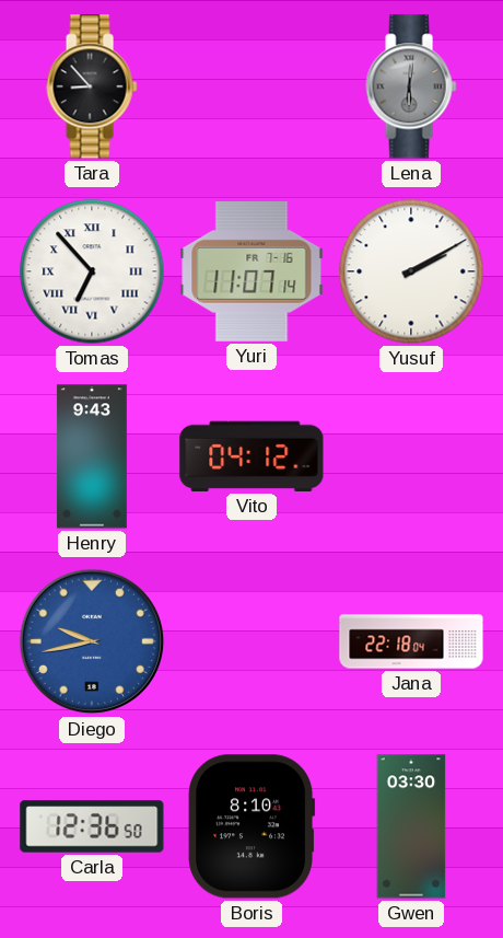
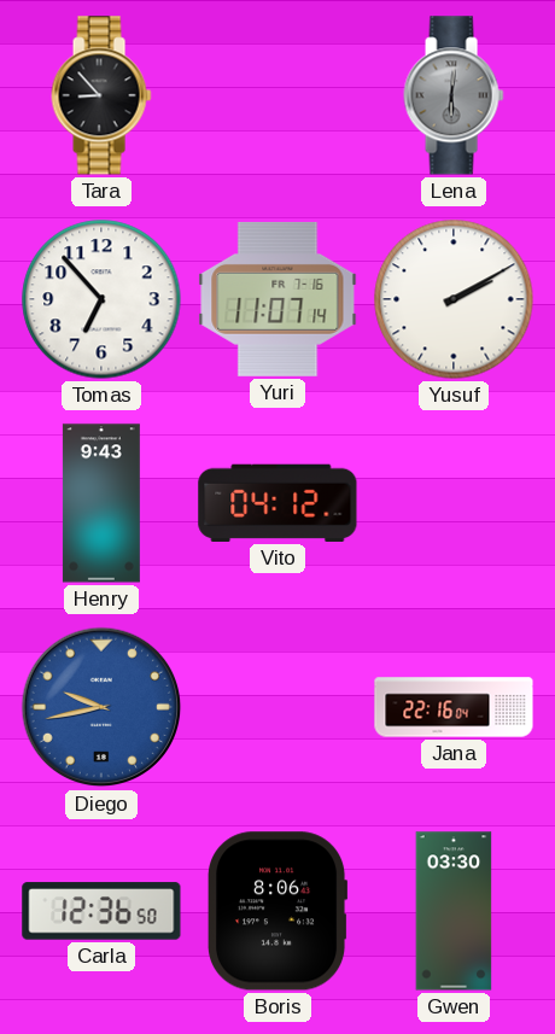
Tomas numerals: Roman -> Arabic
Jana: 22:18 -> 22:16
Boris: 8:10 -> 8:06
